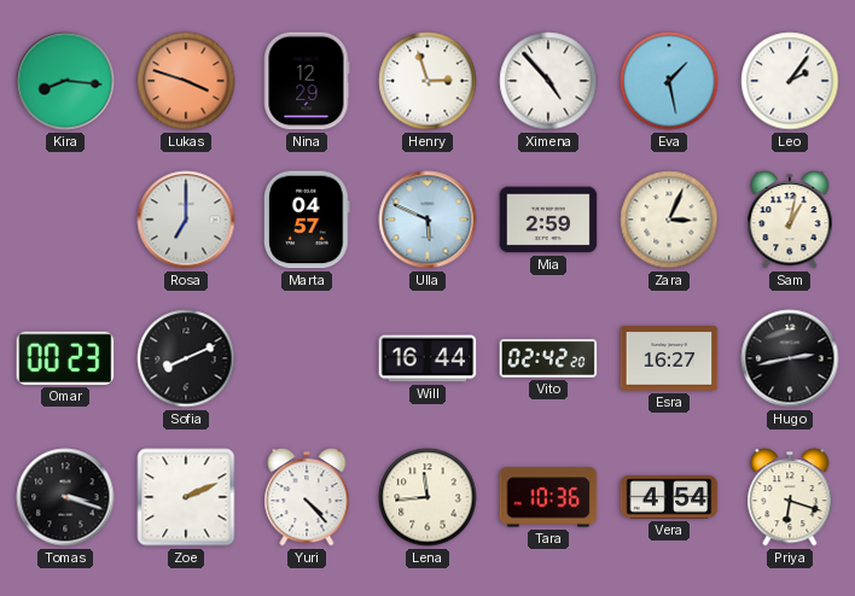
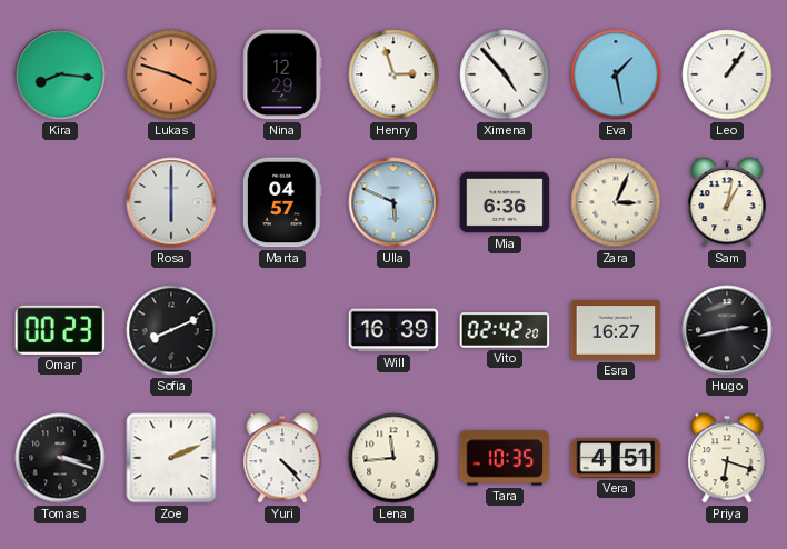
Leo: 2:06 -> 1:06
Rosa: 7:00 -> 6:00
Mia: 2:59 -> 6:36
Will: 16:44 -> 16:39
Tara: 10:36 -> 10:35
Vera: 4:54 -> 4:51
